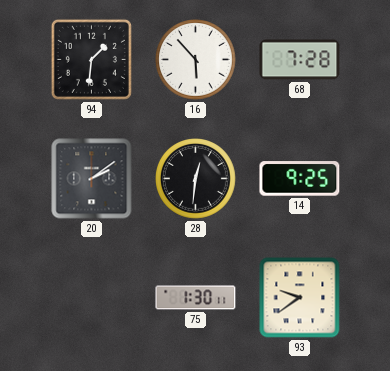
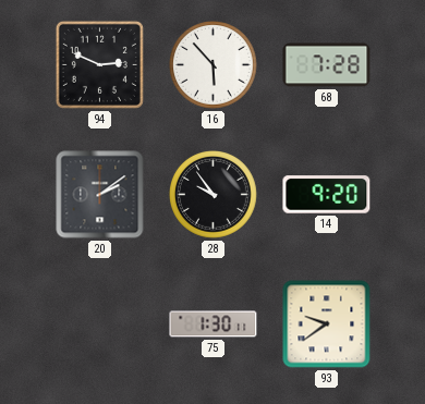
94: 1:31 -> 2:49
28: 12:31 -> 9:54
14: 9:25 -> 9:20
